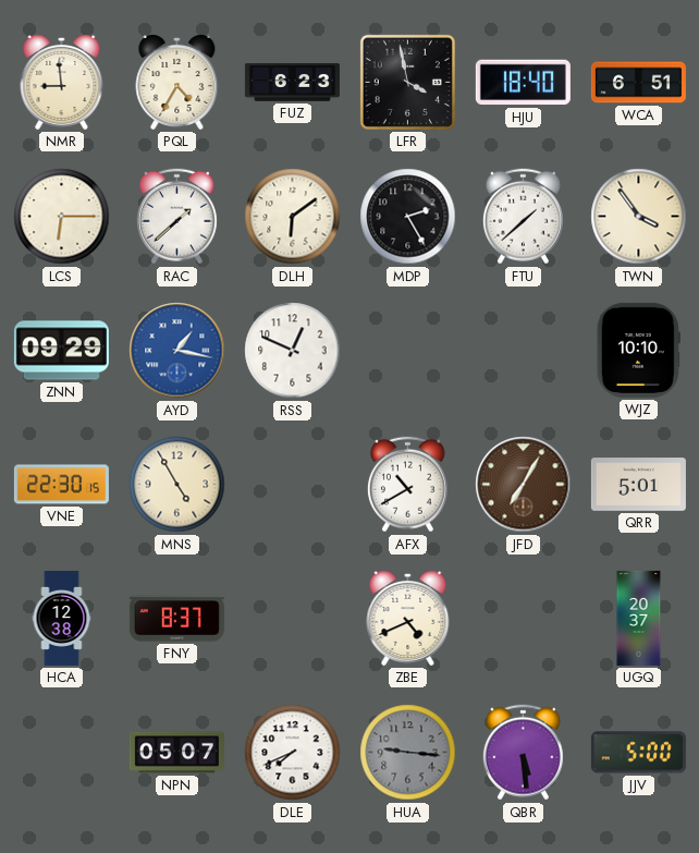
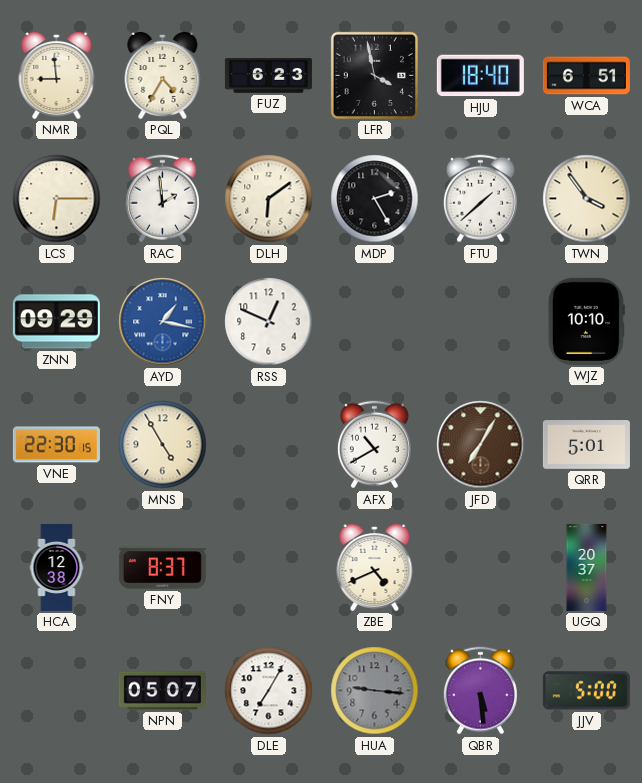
RAC: 1:38 -> 1:59
DLE: 7:41 -> 7:05
